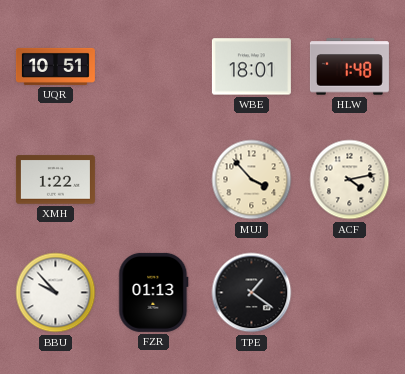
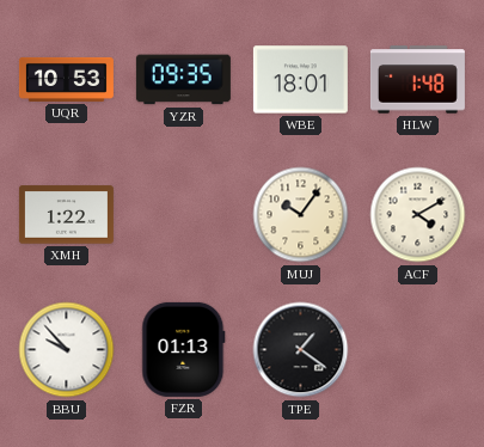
UQR: 10:51 -> 10:53
YZR: none -> 09:35
MUJ: 3:53 -> 10:06
ACF: 4:13 -> 4:10
